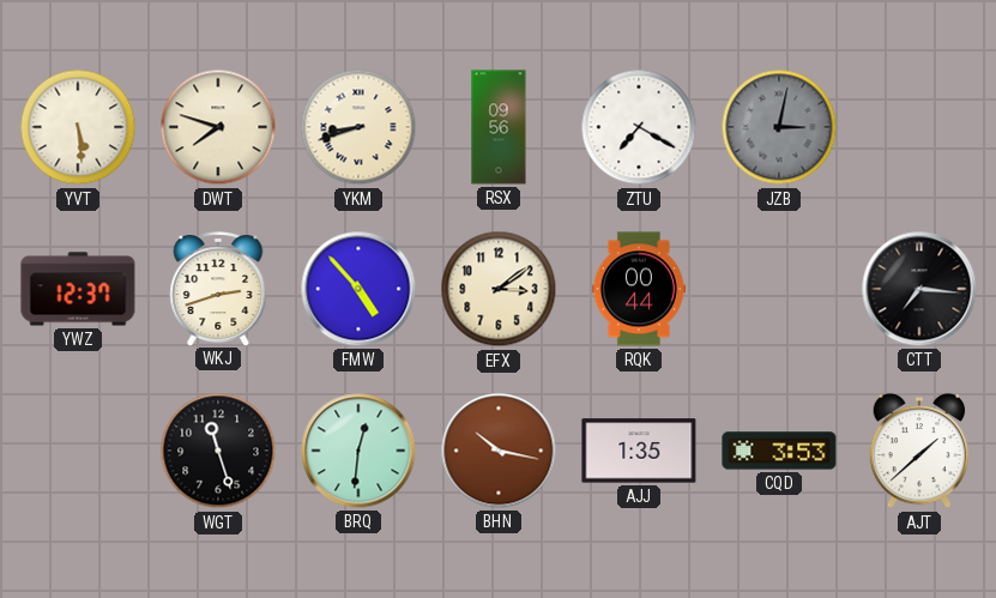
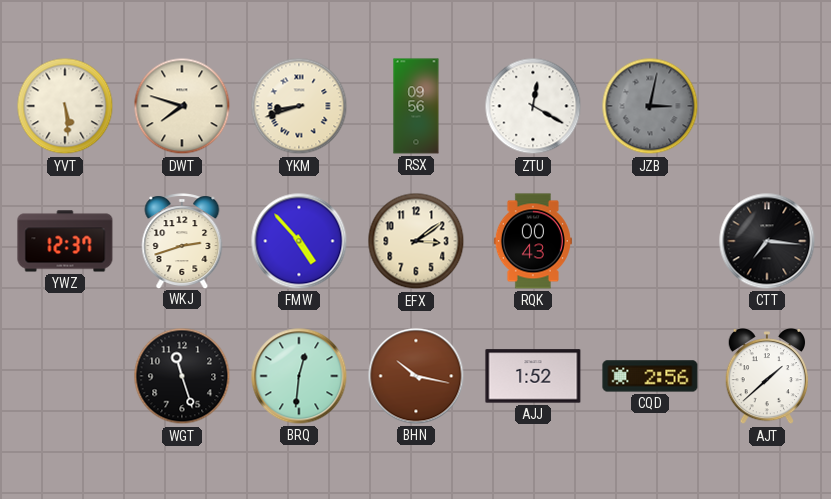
ZTU: 7:20 -> 12:20
RQK: 00:44 -> 00:43
AJJ: 1:35 -> 1:52
CQD: 3:53 -> 2:56
